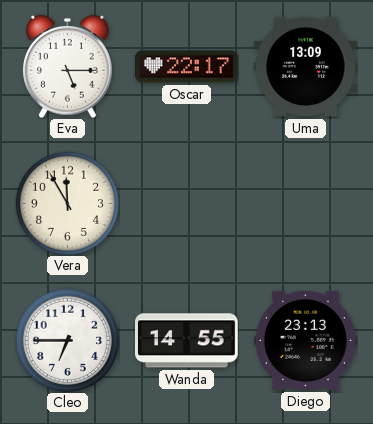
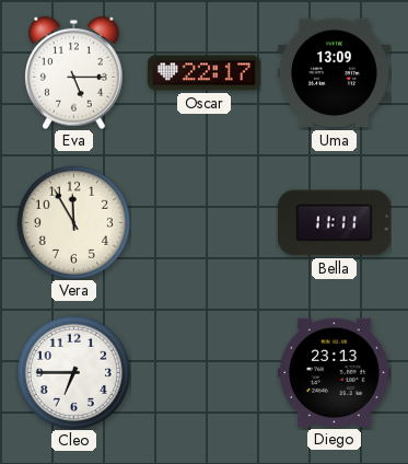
Bella: none -> 11:11
Wanda: 14:55 -> none
